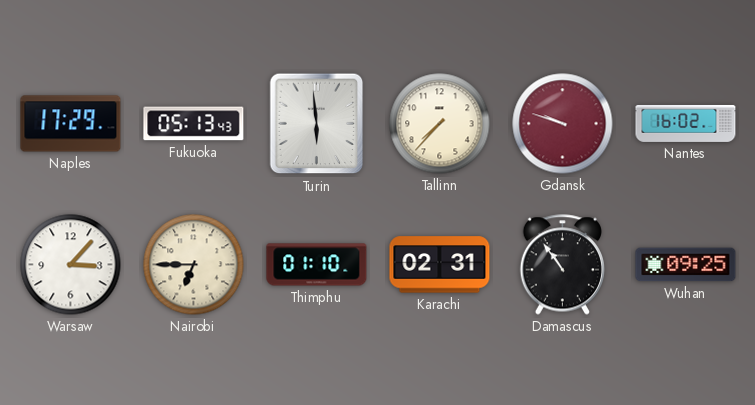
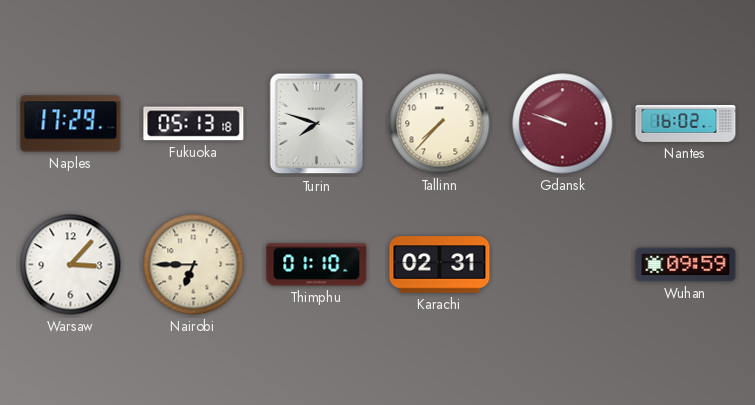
Fukuoka: 05:13:43 -> 05:13:18
Turin: 5:59 -> 7:48
Damascus: 10:54 -> none
Wuhan: 09:25 -> 09:59
